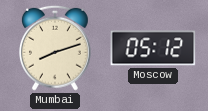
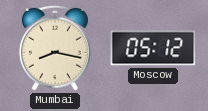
Mumbai: 8:12 -> 8:17
